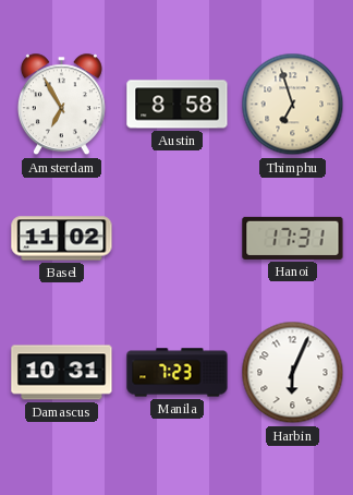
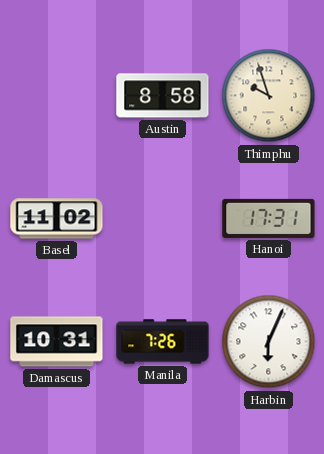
Amsterdam: 6:55 -> none
Thimphu: 6:57 -> 9:57
Manila: 7:23 -> 7:26
